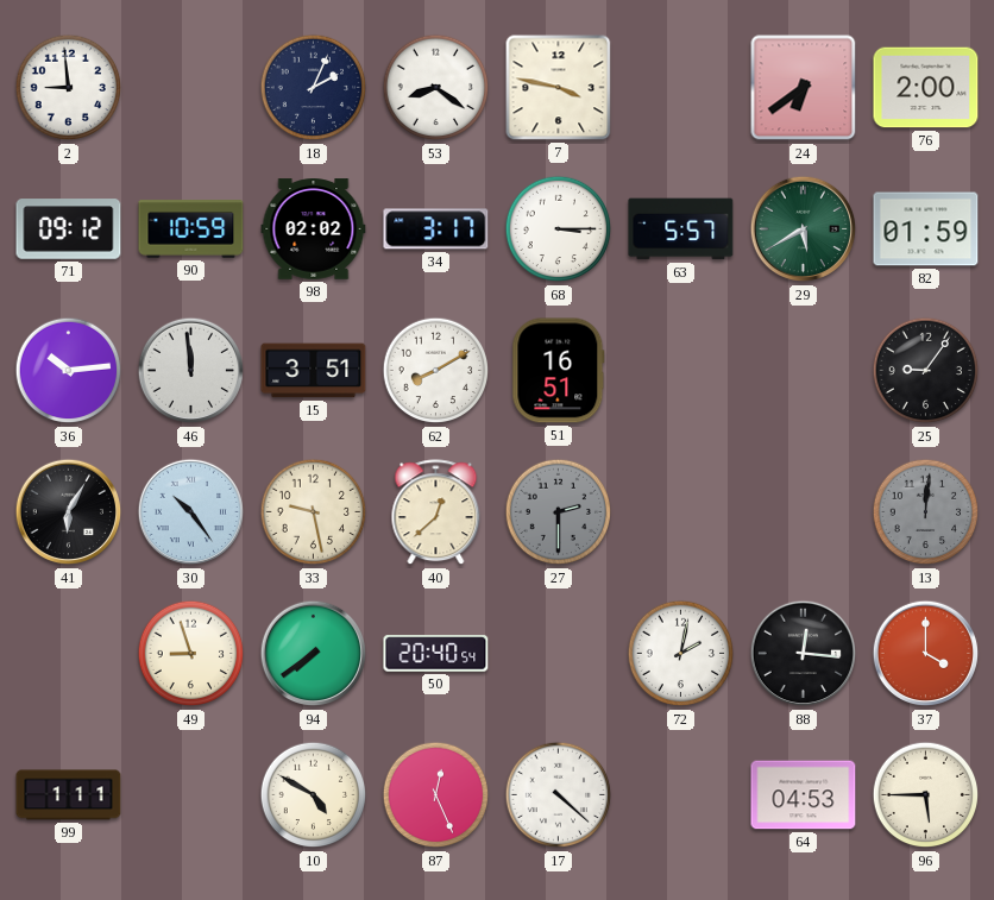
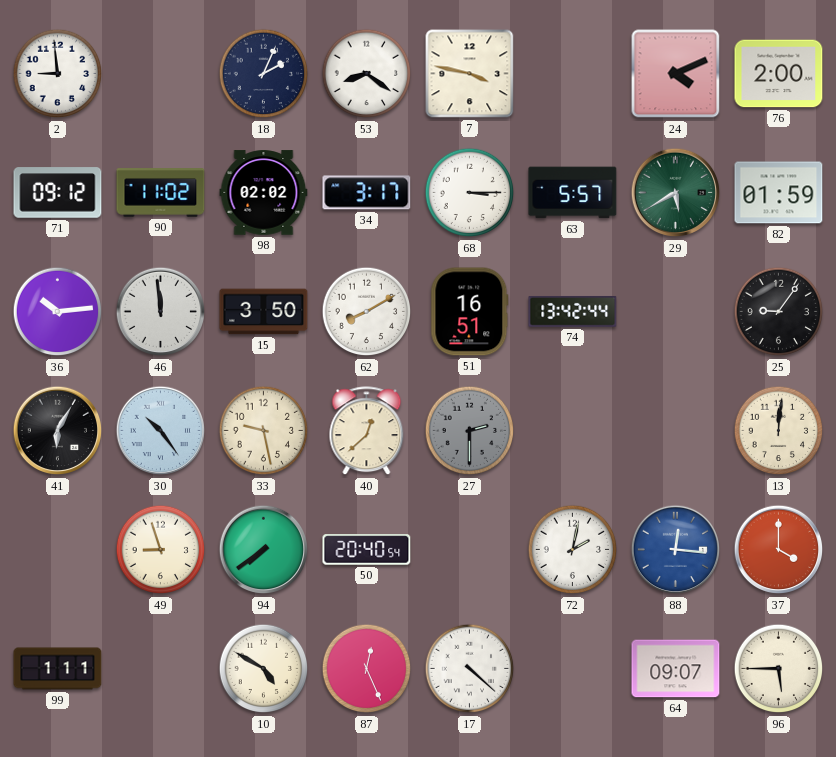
24: 6:39 -> 4:11
90: 10:59 -> 11:02
15: 3:51 -> 3:50
74: none -> 13:42
13 dial: grey -> cream
88 dial: black -> blue
64: 04:53 -> 09:07
